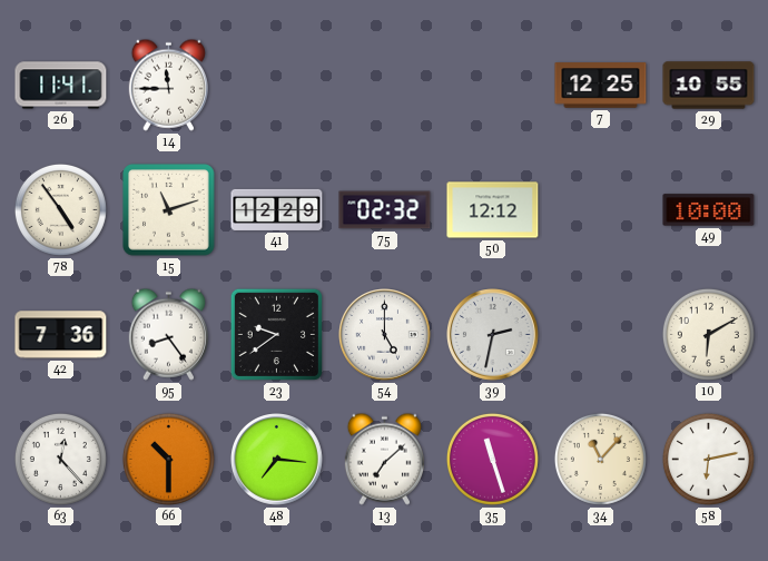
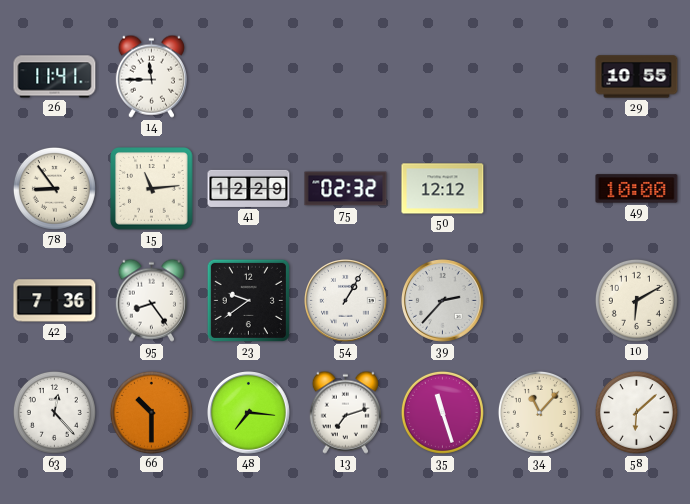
7: 12:25 -> none
78: 4:54 -> 8:54
15: 11:12 -> 11:14
54: 5:00 -> 1:05
39: 2:32 -> 2:37
13: 7:08 -> 7:12
58: 6:13 -> 6:08
